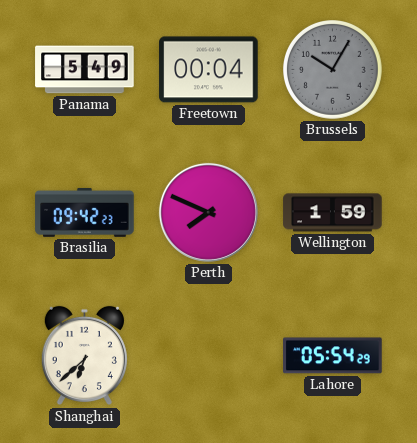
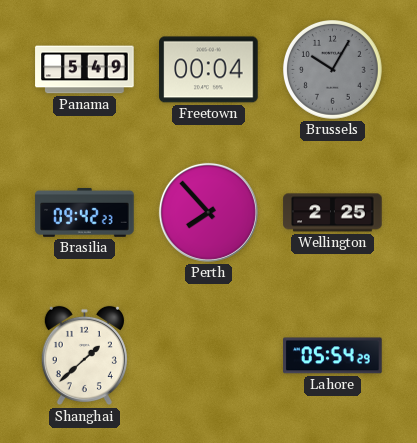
Perth: 7:49 -> 7:53
Wellington: 1:59 -> 2:25
Shanghai: 6:38 -> 1:38
